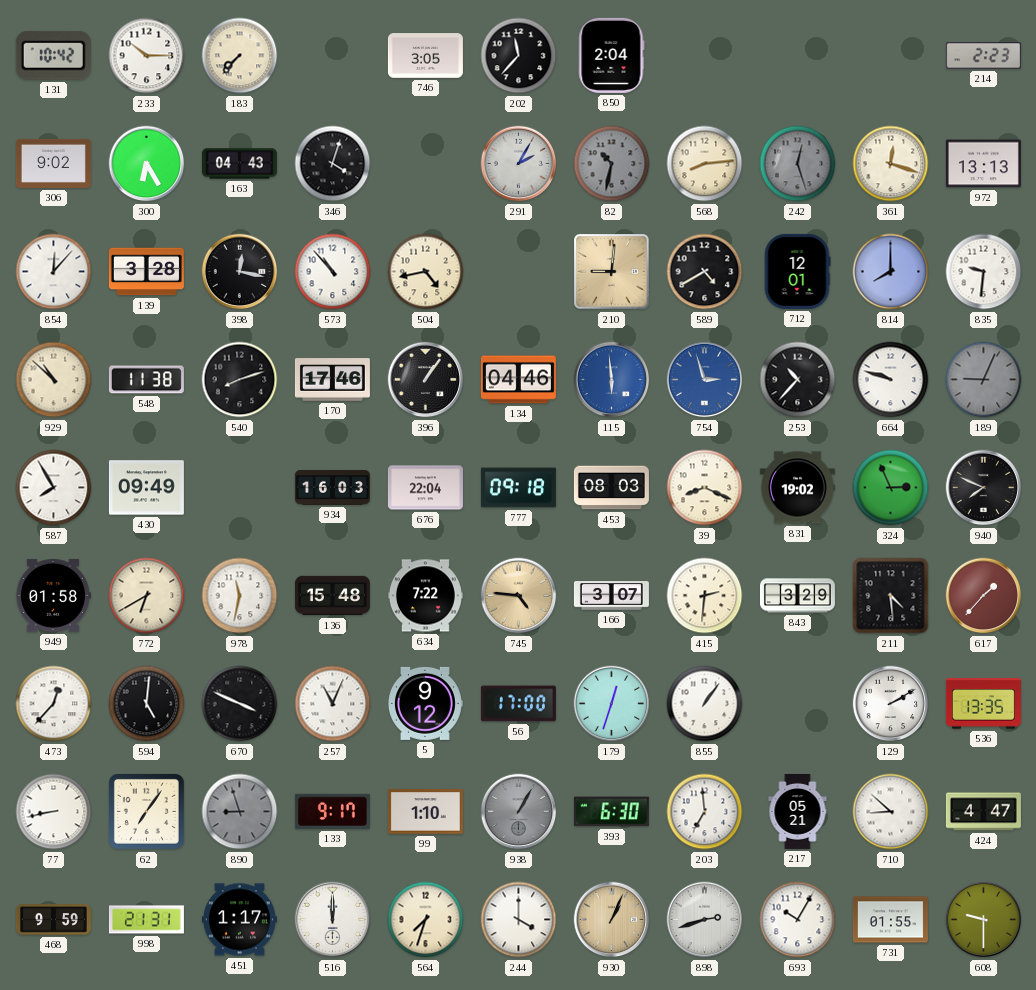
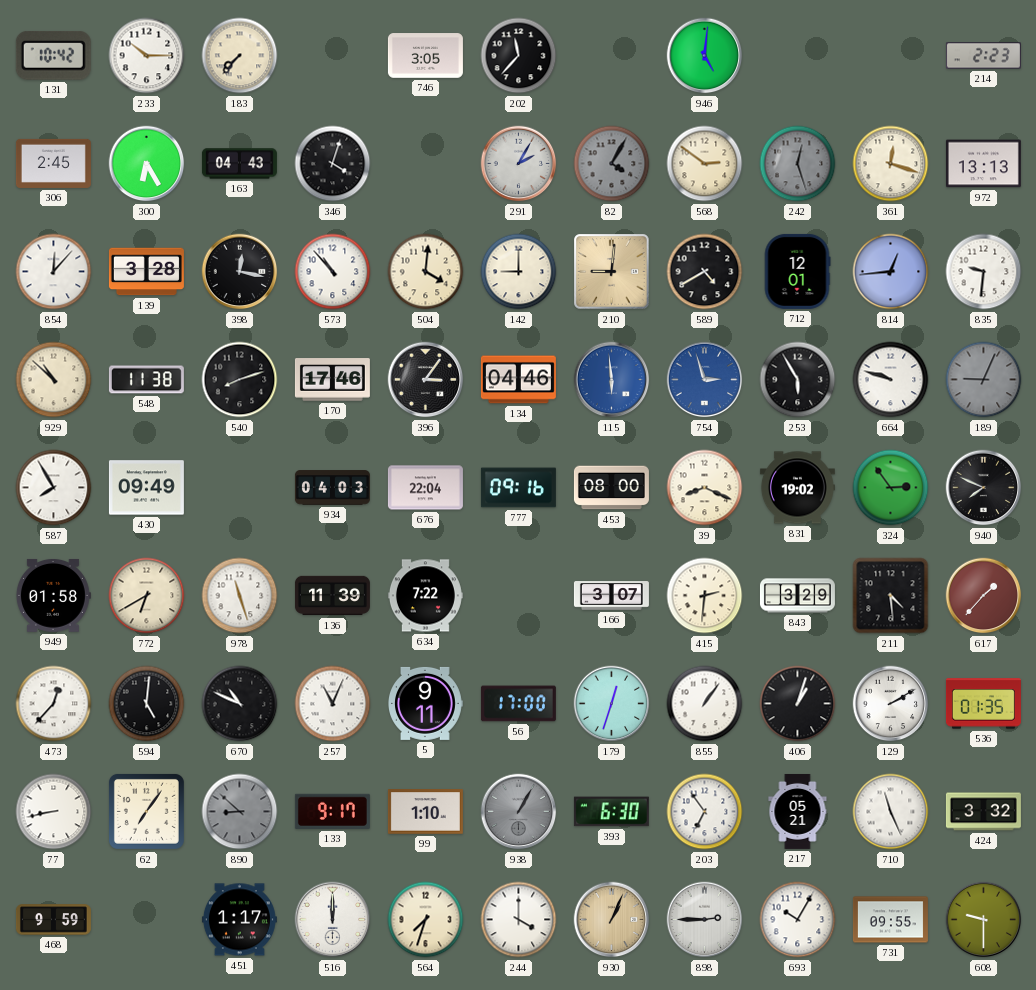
850: 2:04 -> none
946: none -> 5:01
306: 9:02 -> 2:45
82: 10:32 -> 4:05
568: 8:14 -> 2:51
504: 4:43 -> 4:01
142: none -> 9:00
814: 8:00 -> 12:44
396: 1:06 -> 3:06
253: 10:37 -> 5:55
934: 16:03 -> 04:03
777: 09:18 -> 09:16
453: 08:03 -> 08:00
324: 2:56 -> 2:54
978: 11:32 -> 11:27
136: 15:48 -> 11:39
745: 4:46 -> none
670: 3:49 -> 10:49
5: 9:12 -> 9:11
406: none -> 1:03
536: 13:35 -> 01:35
890: 8:57 -> 8:52
203: 6:59 -> 6:54
710: 8:52 -> 11:26
424: 4:47 -> 3:32
998: 21:31 -> none
898: 2:42 -> 2:45
731: 01:55 -> 09:55
